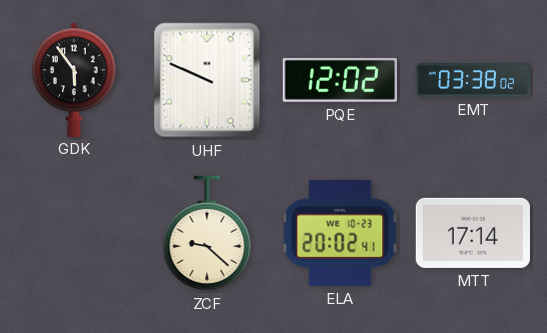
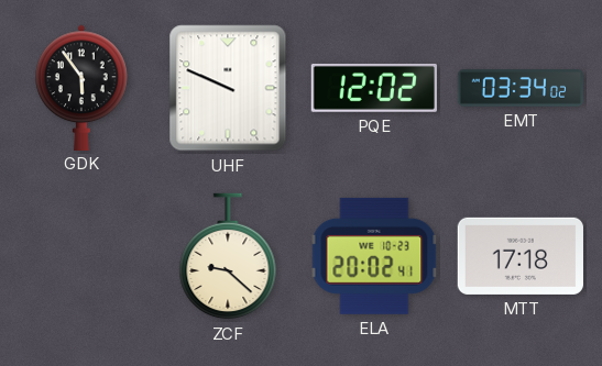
EMT: 03:38 -> 03:34
MTT: 17:14 -> 17:18
